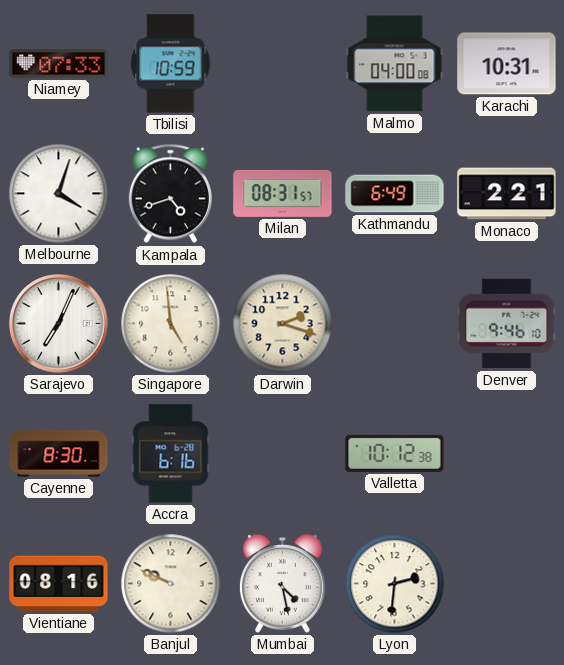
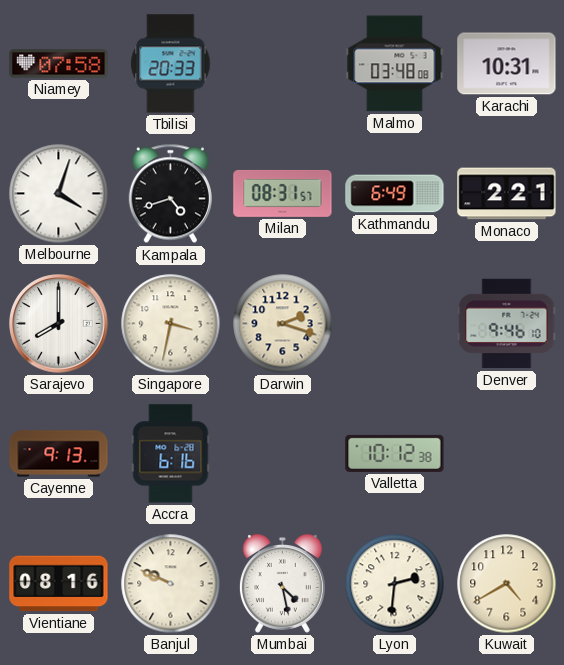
Niamey: 07:33 -> 07:58
Tbilisi: 10:59 -> 20:33
Malmo: 04:00 -> 03:48
Sarajevo: 7:04 -> 8:00
Singapore: 4:59 -> 3:32
Cayenne: 8:30 -> 9:13
Kuwait: none -> 4:40
